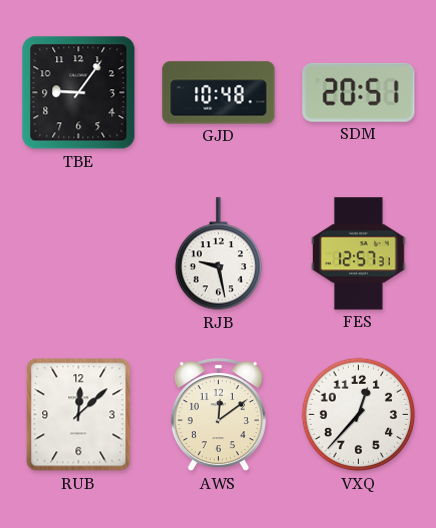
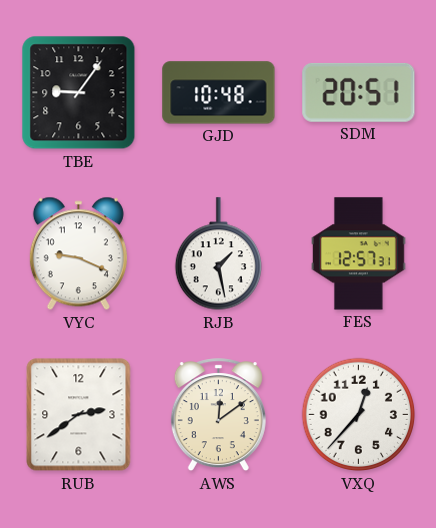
VYC: none -> 9:19
RJB: 9:28 -> 1:28
RUB: 12:08 -> 2:39
